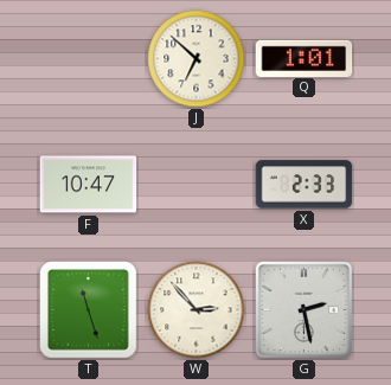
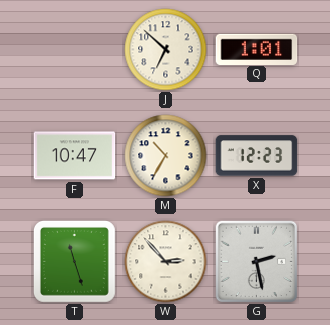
M: none -> 10:35
X: 2:33 -> 12:23
